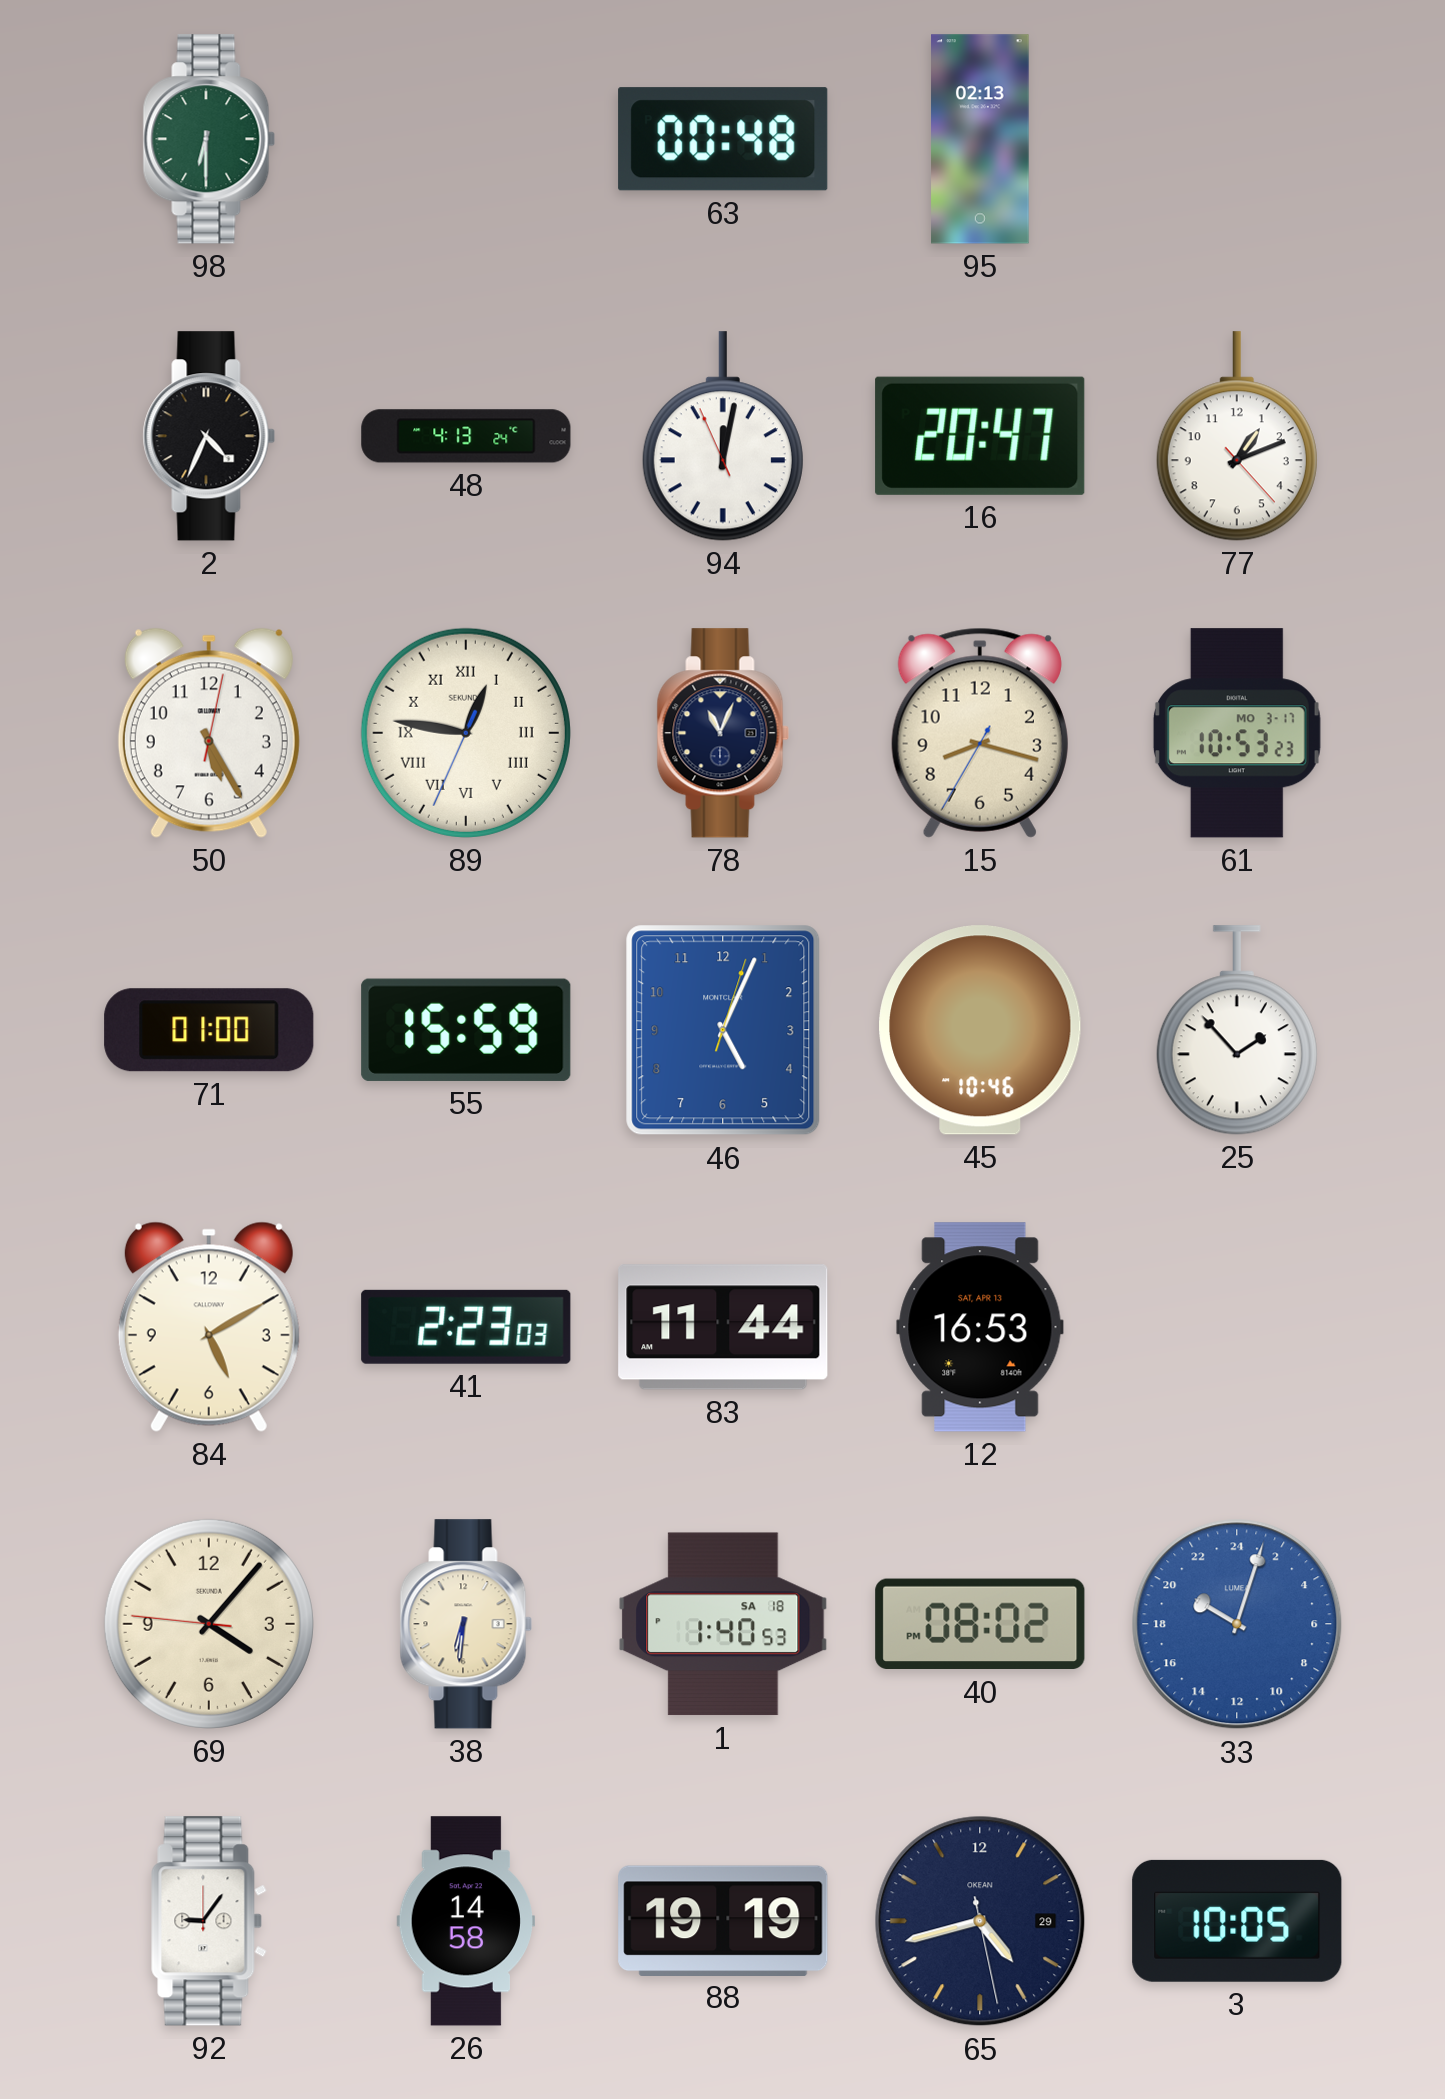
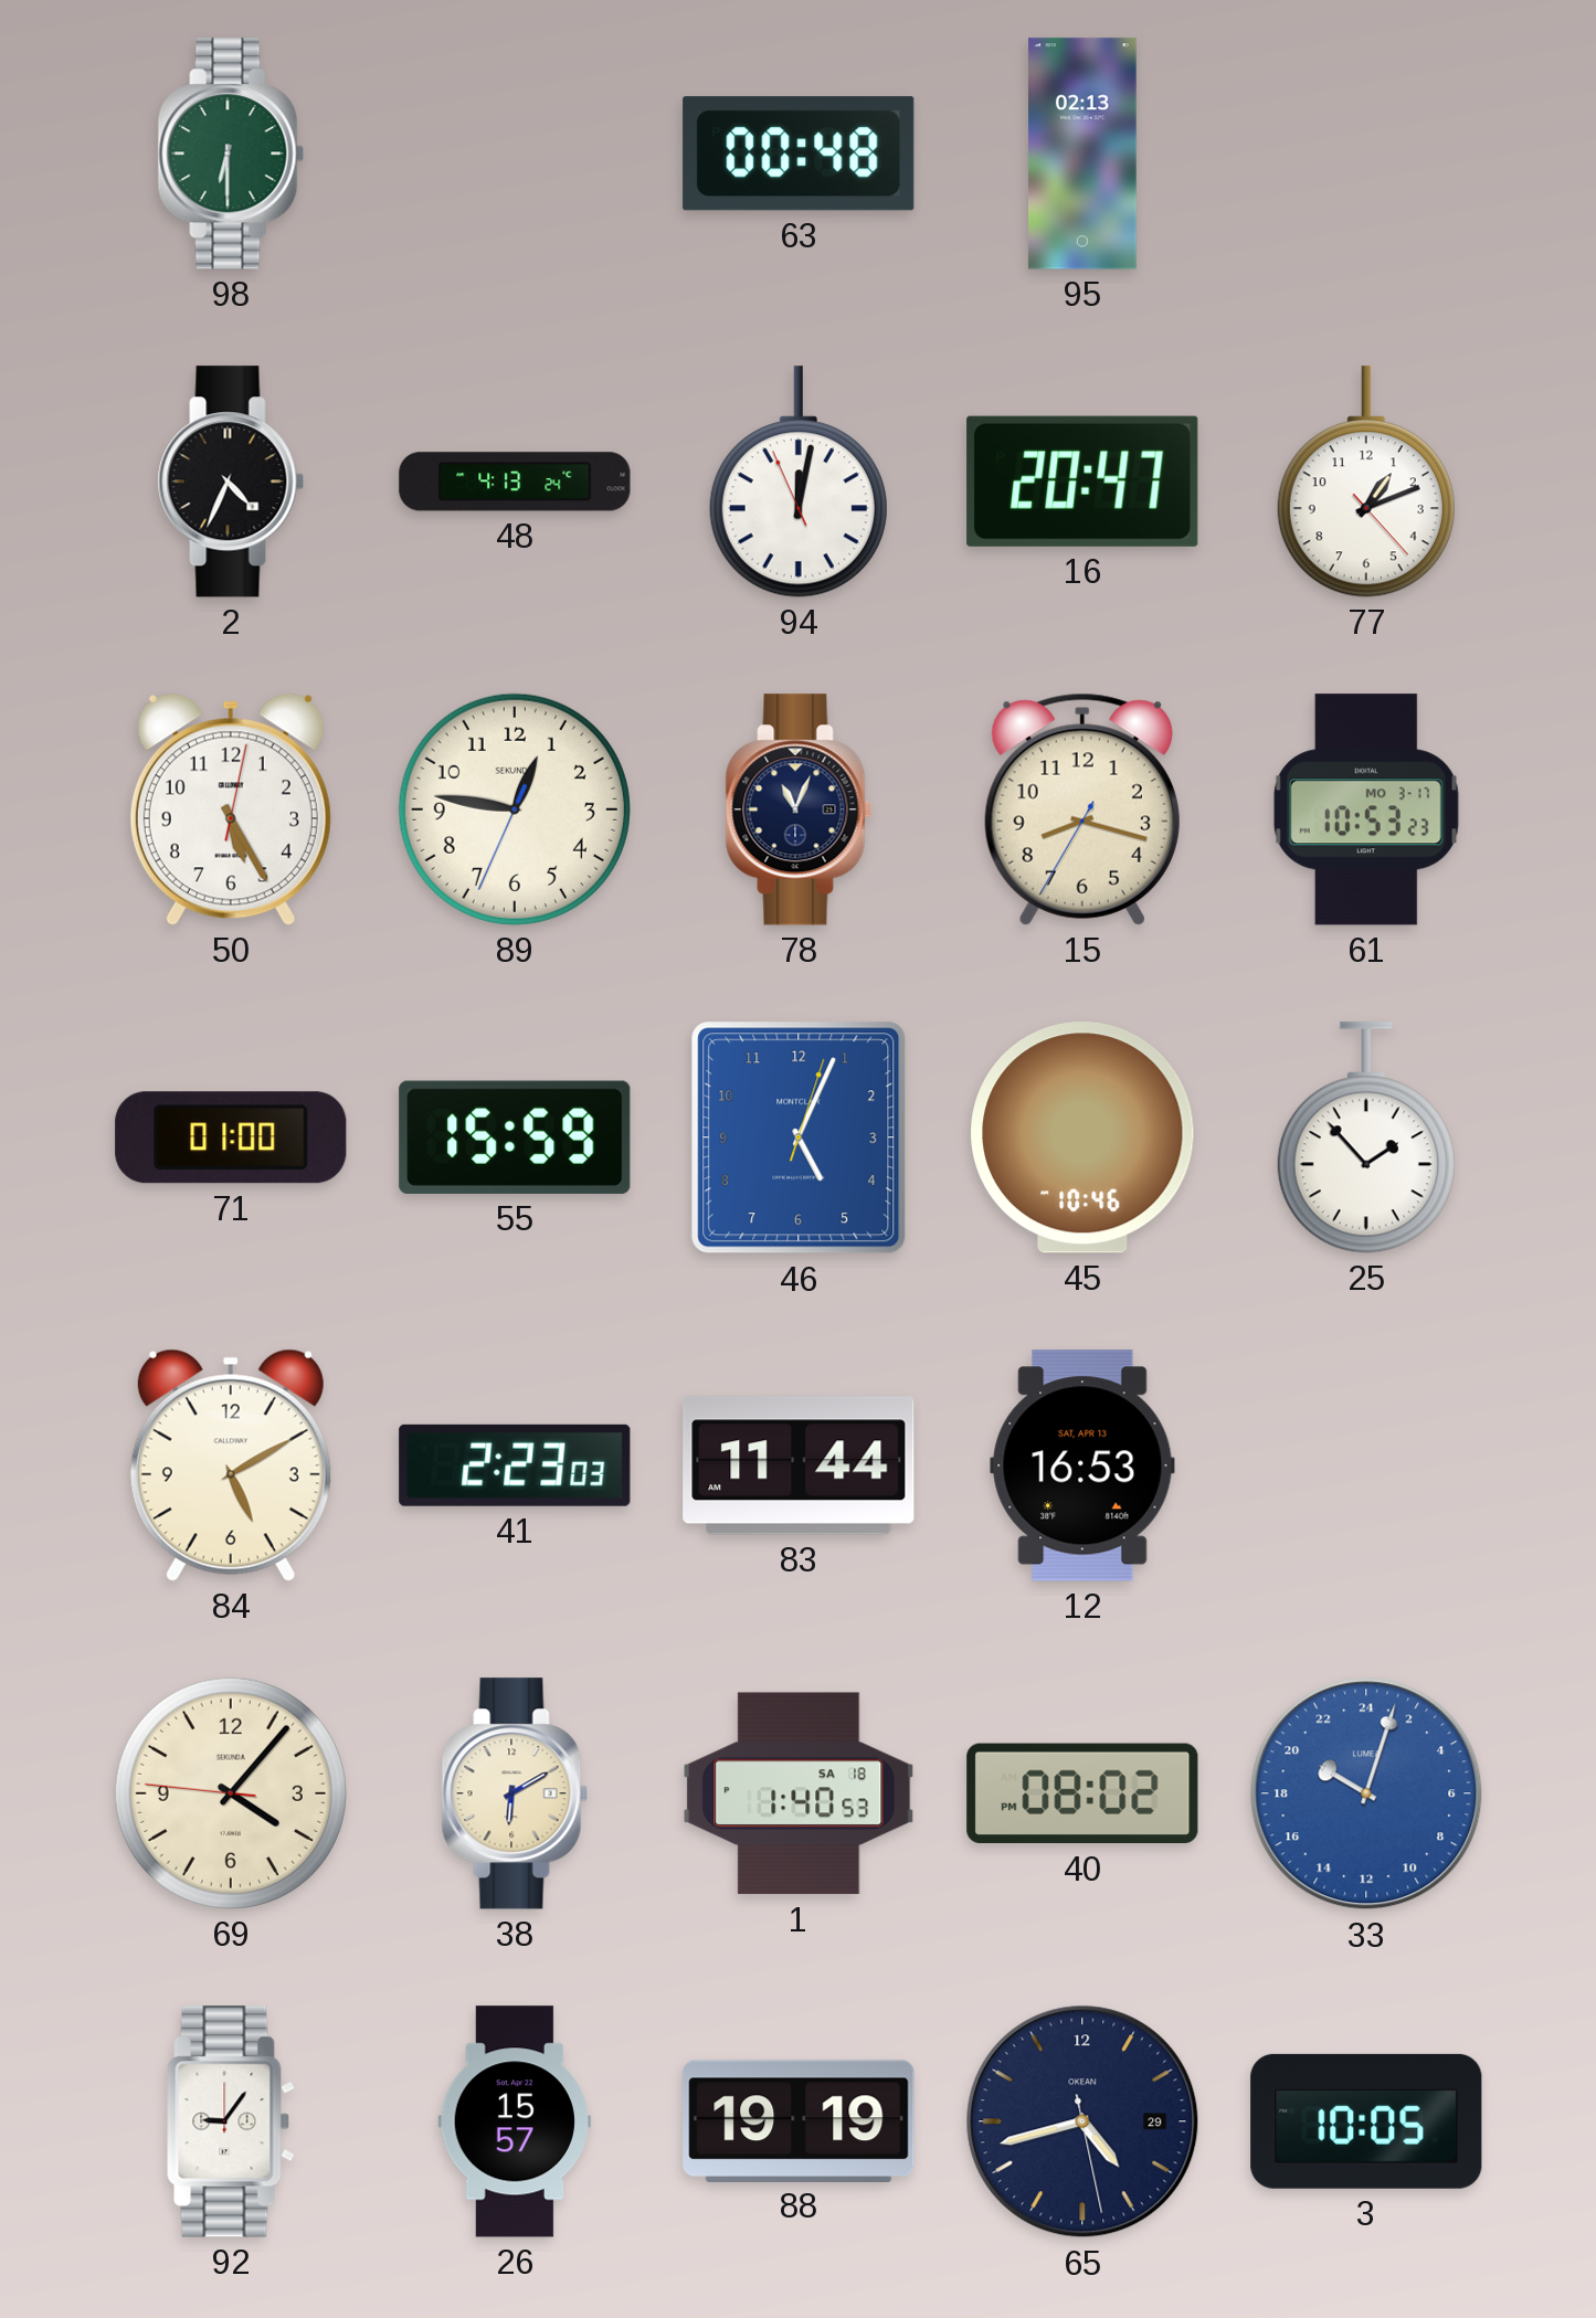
89 numerals: Roman -> Arabic
38: 6:31 -> 6:10
26: 14:58 -> 15:57
